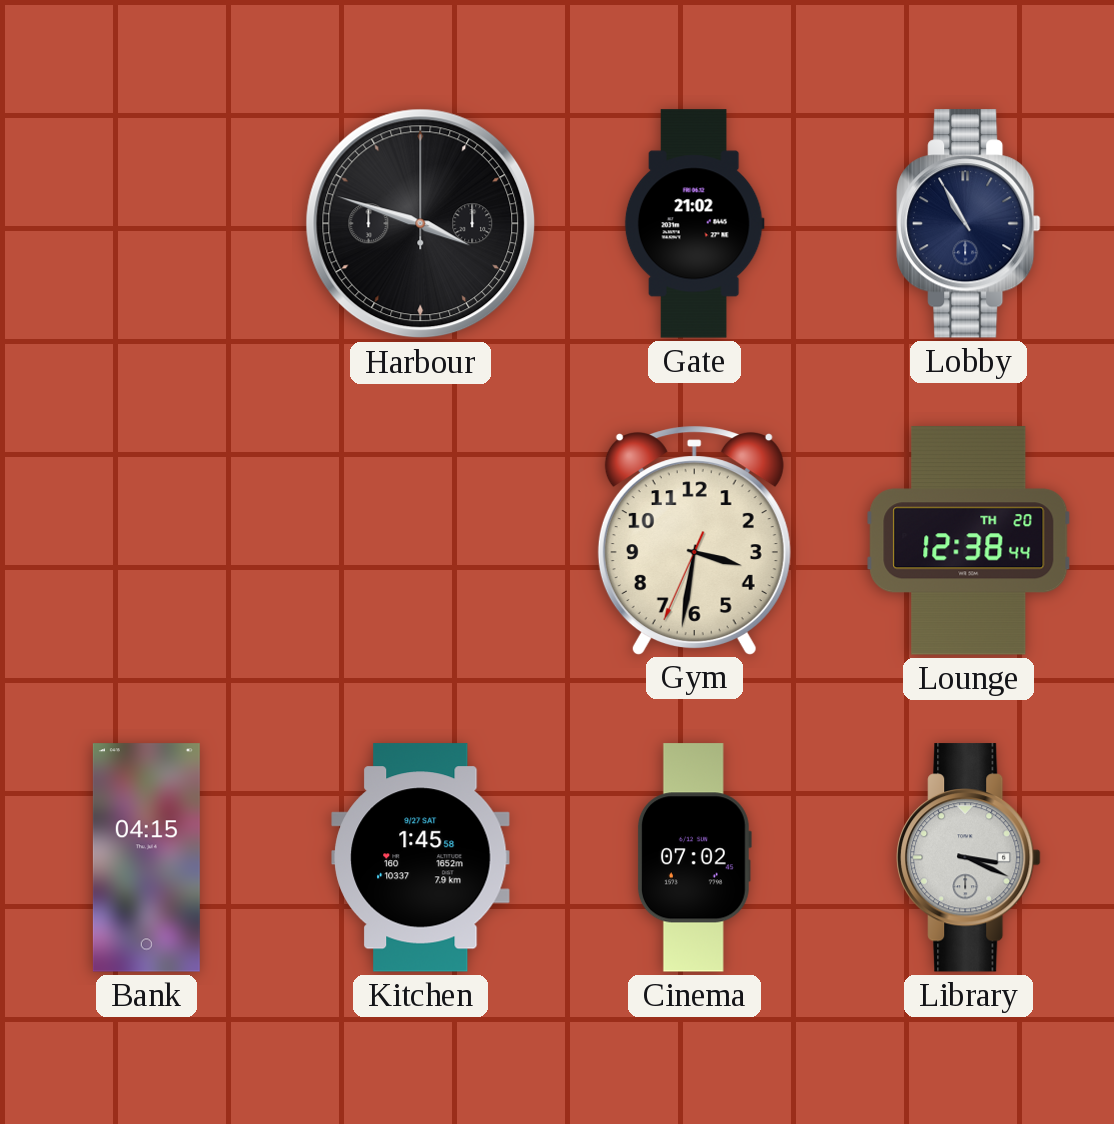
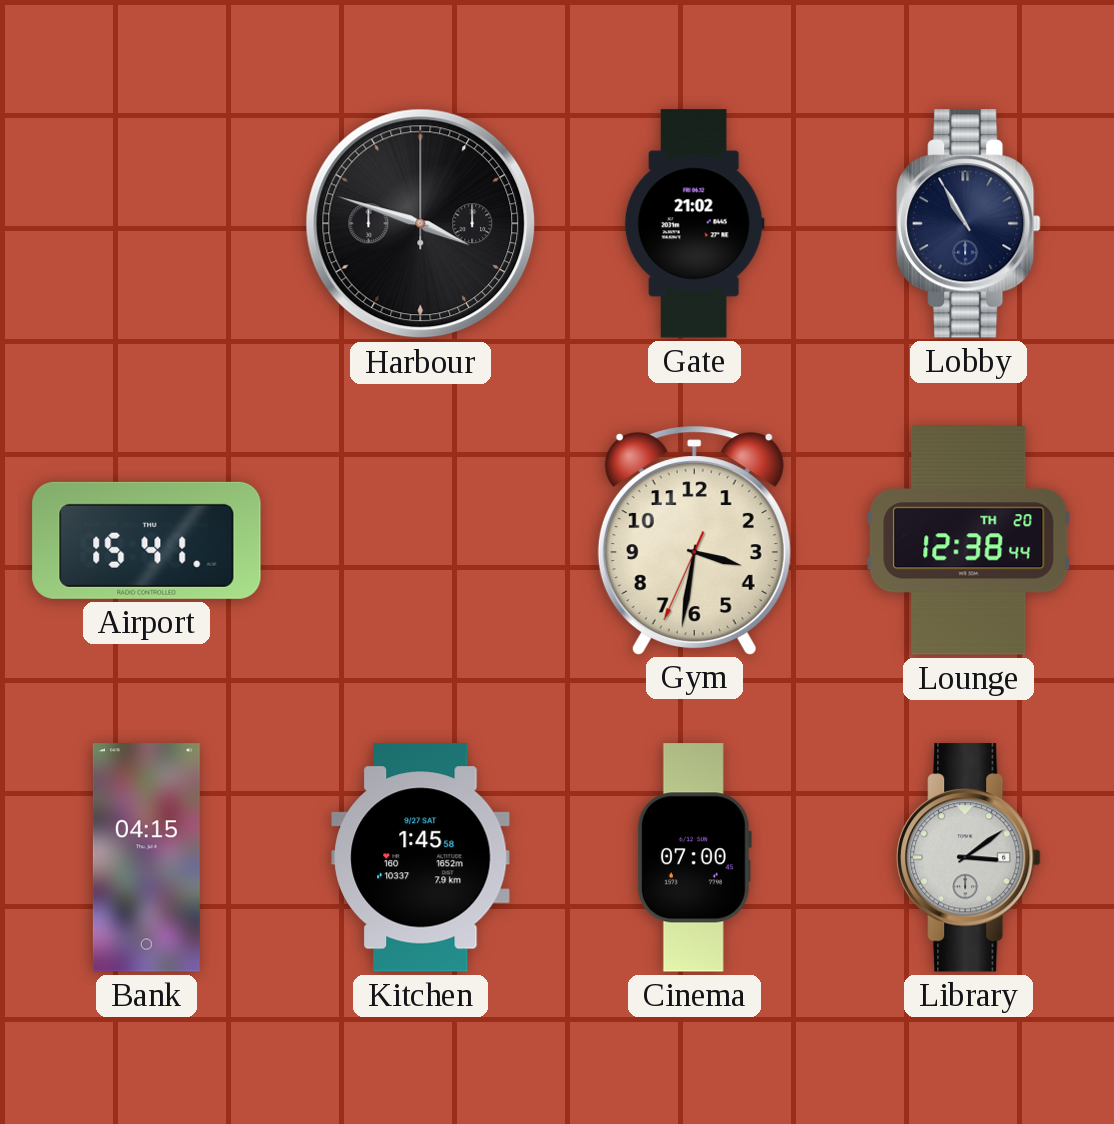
Airport: none -> 15:41
Cinema: 07:02 -> 07:00
Library: 3:19 -> 3:09
